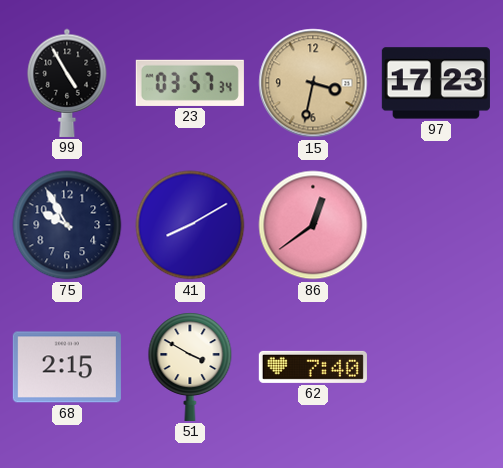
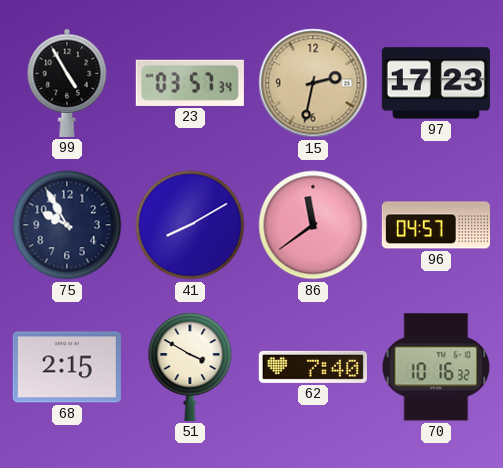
15: 3:32 -> 2:32
86: 12:39 -> 11:39
96: none -> 04:57
70: none -> 10:16
